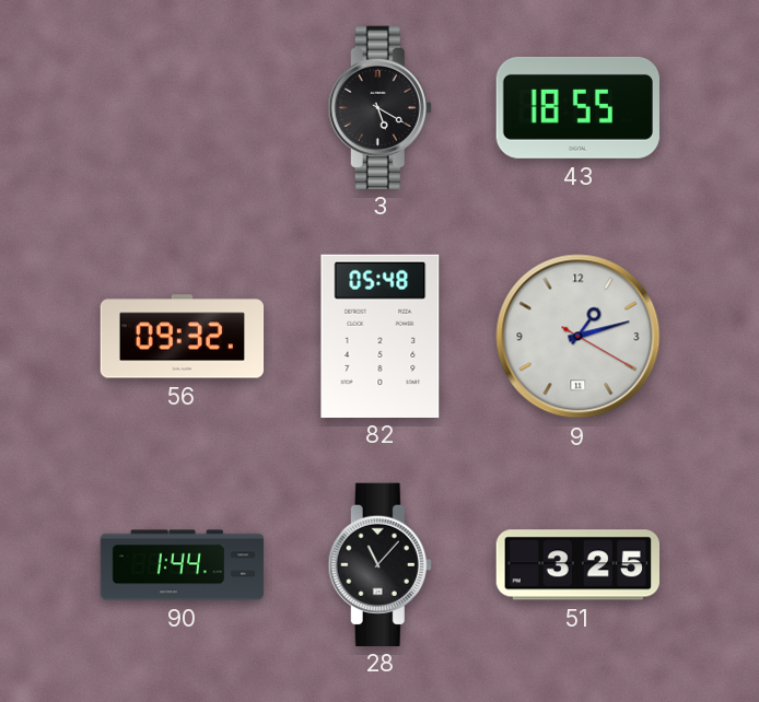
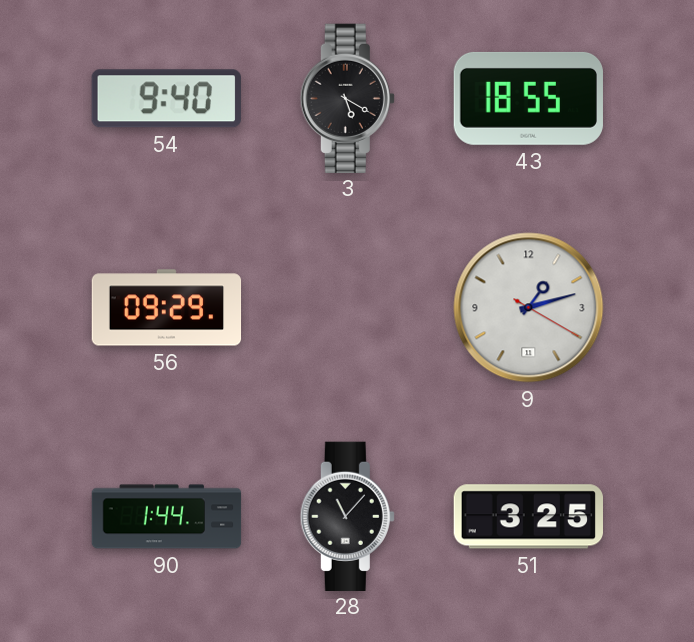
54: none -> 9:40
56: 09:32 -> 09:29
82: 05:48 -> none
